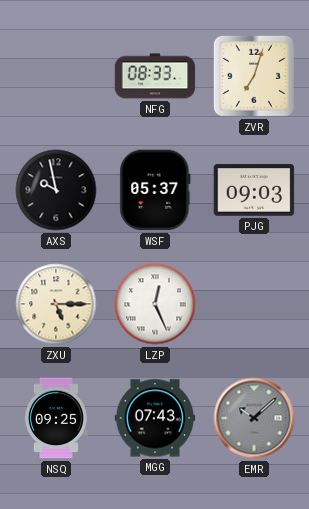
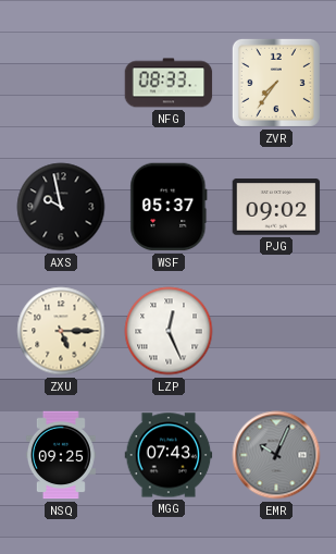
ZVR: 7:03 -> 7:36
PJG: 09:03 -> 09:02
EMR: 10:08 -> 10:04
